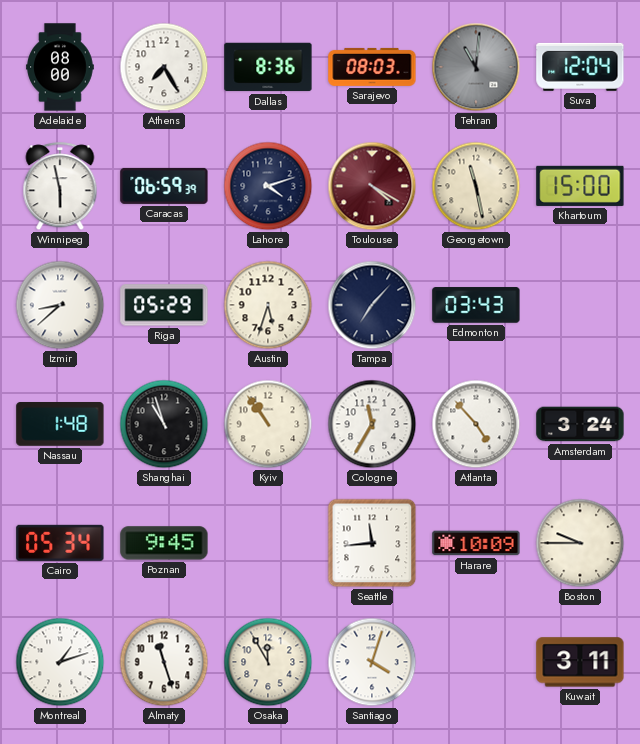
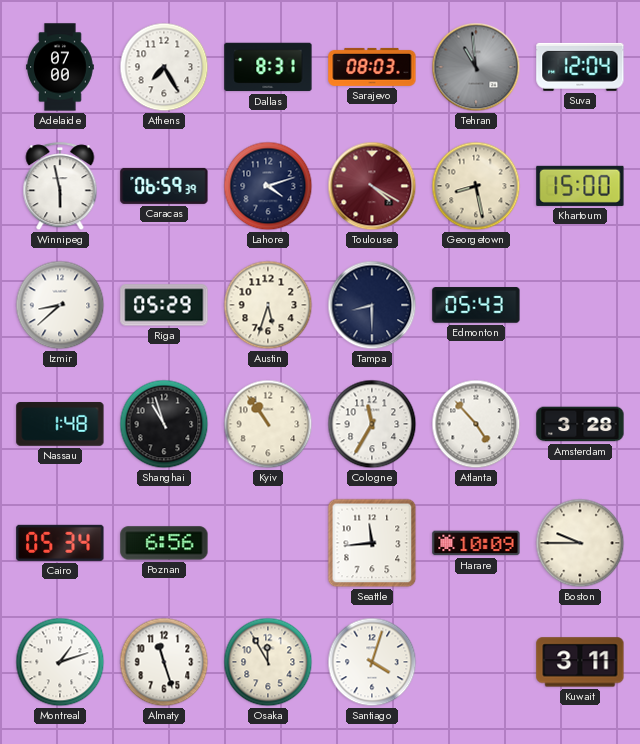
Adelaide: 08:00 -> 07:00
Dallas: 8:36 -> 8:31
Tehran: 11:01 -> 10:59
Georgetown: 11:28 -> 8:28
Tampa: 7:07 -> 8:30
Edmonton: 03:43 -> 05:43
Amsterdam: 3:24 -> 3:28
Poznan: 9:45 -> 6:56
